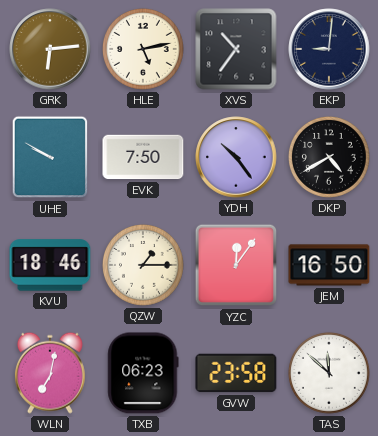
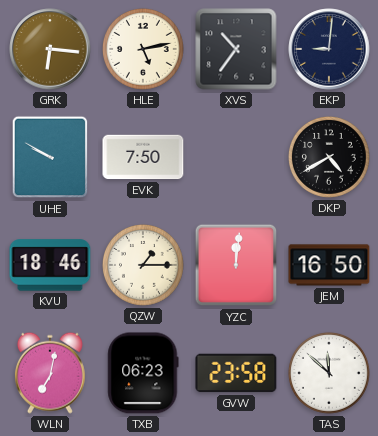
GRK: 6:14 -> 6:16
YDH: 10:24 -> none
YZC: 12:06 -> 12:01
